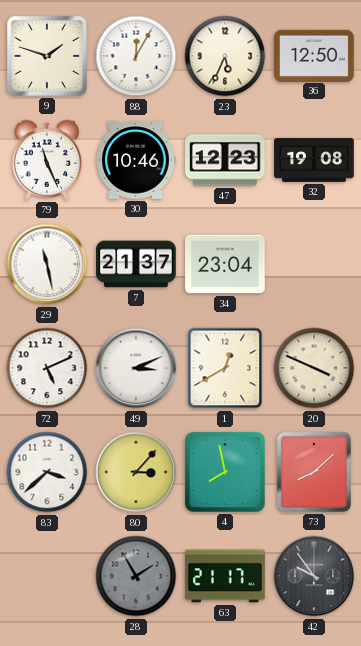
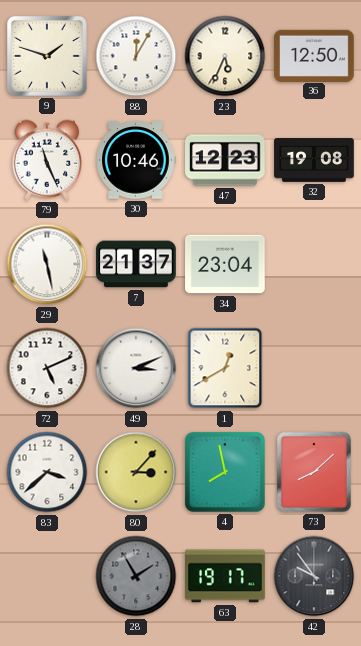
20: 3:49 -> none
63: 21:17 -> 19:17
